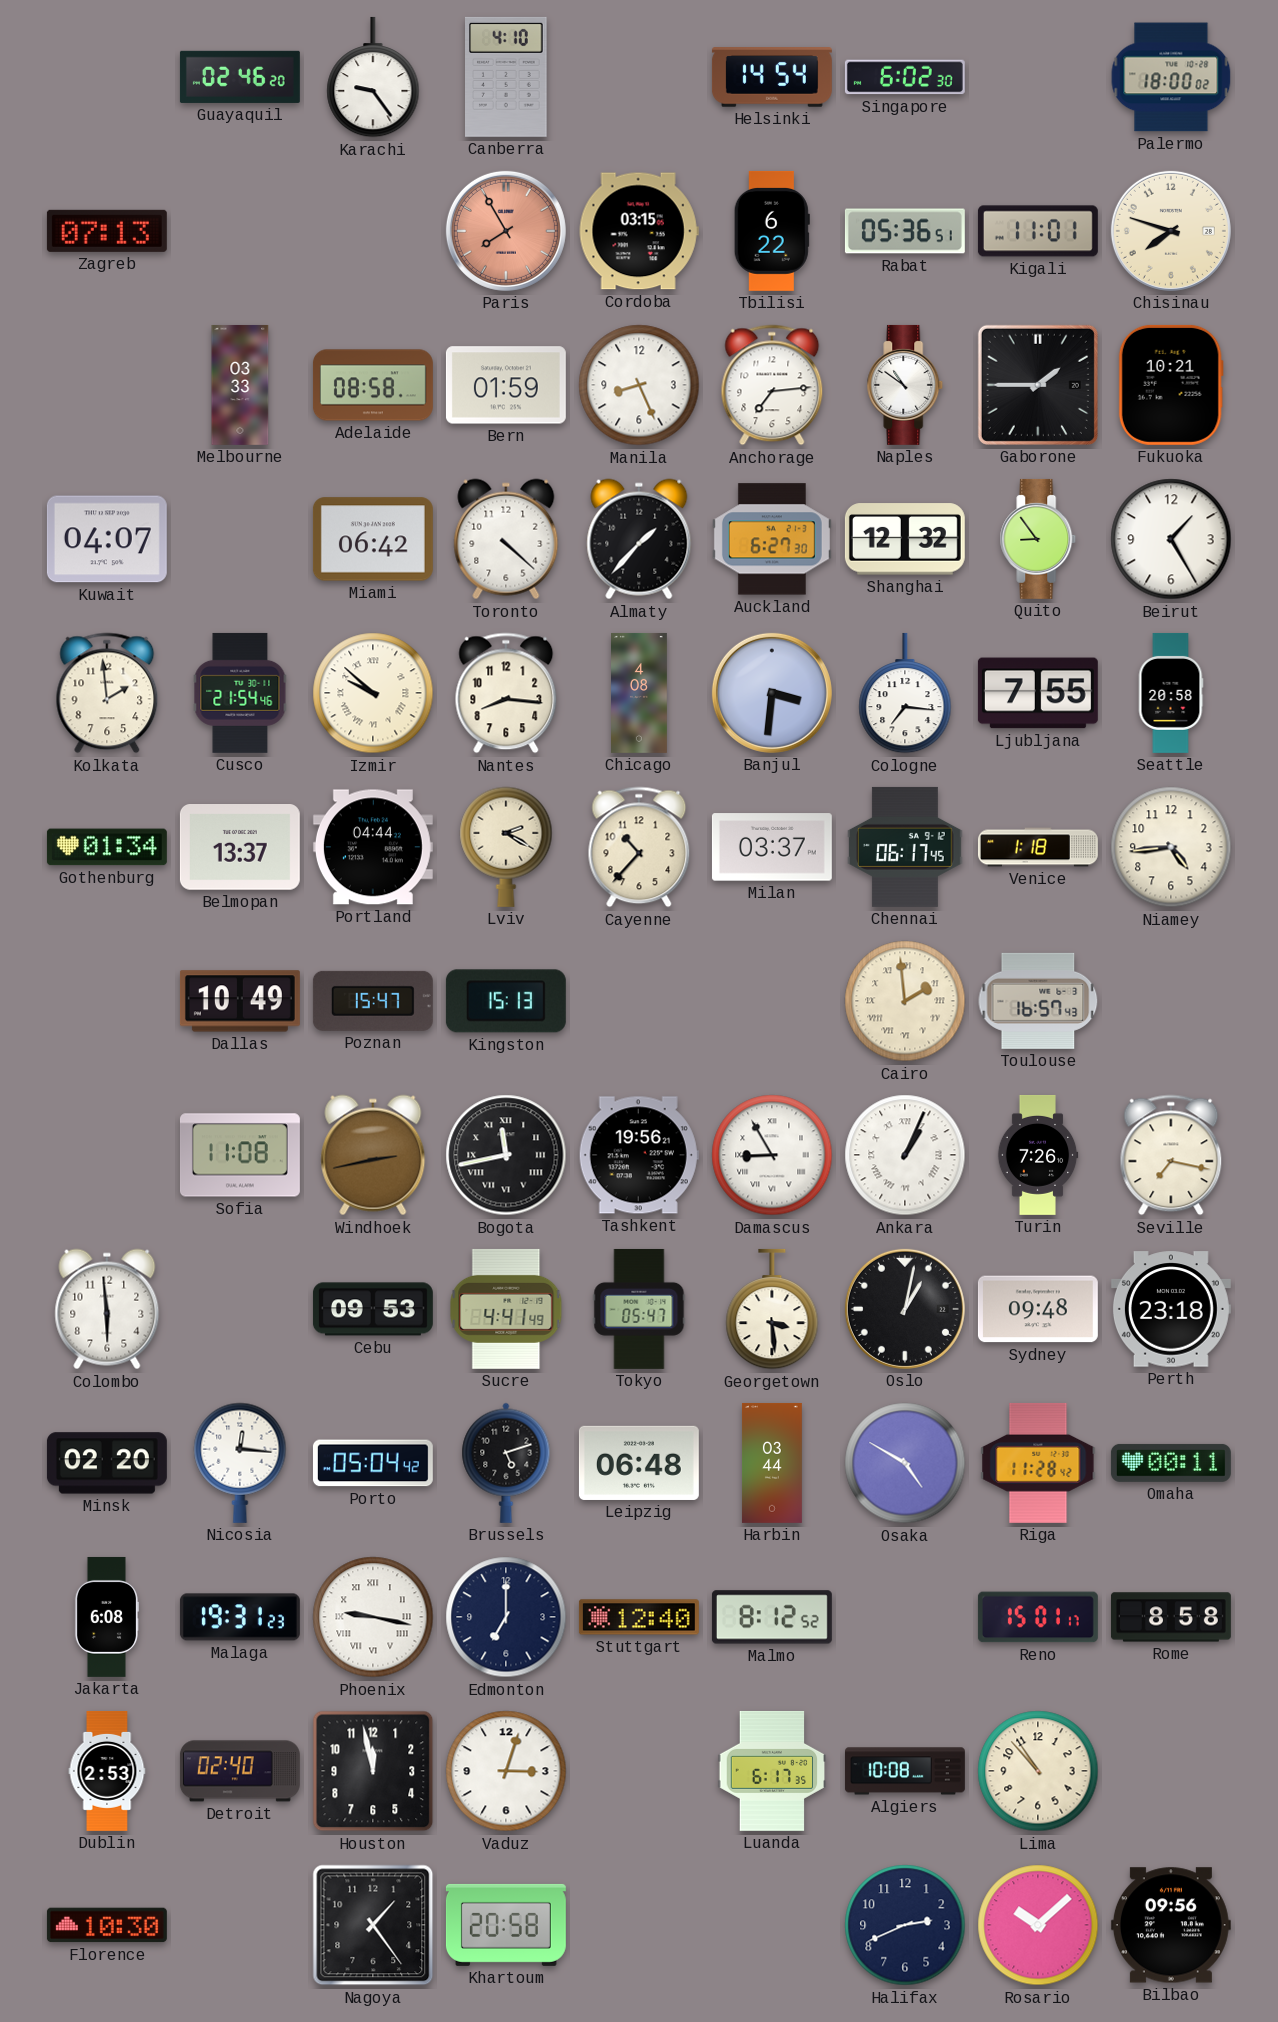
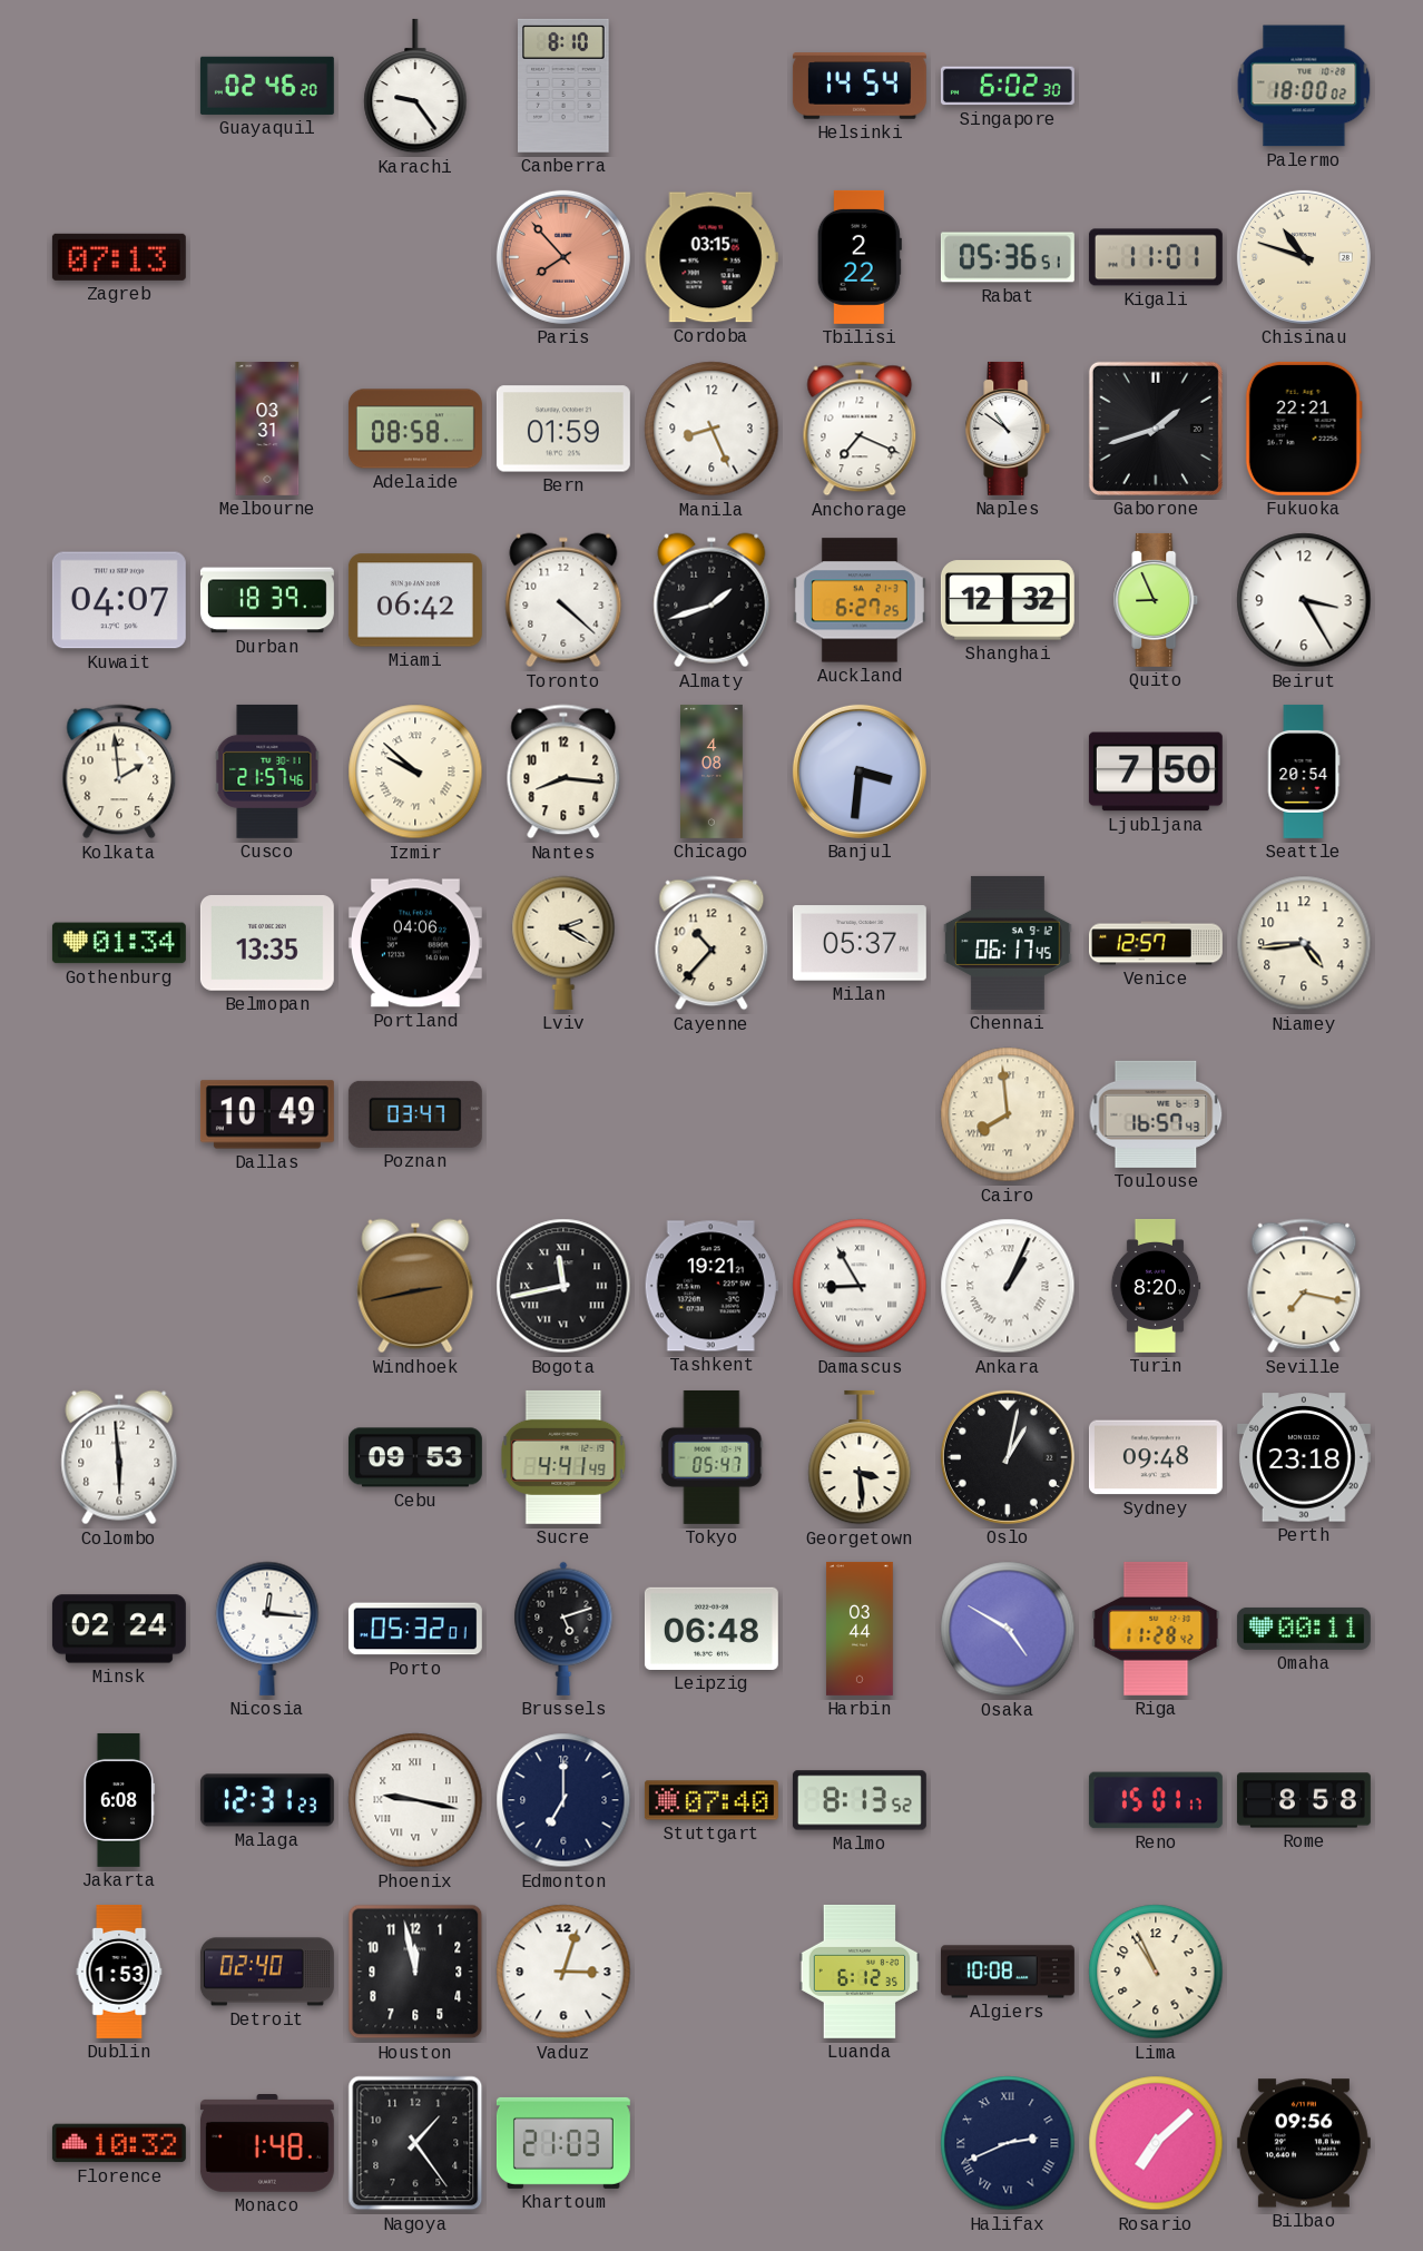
Canberra: 4:10 -> 8:10
Paris: 7:55 -> 7:53
Tbilisi: 6:22 -> 2:22
Chisinau: 7:48 -> 10:48
Melbourne: 03:33 -> 03:31
Anchorage: 7:14 -> 7:19
Gaborone: 1:45 -> 1:42
Fukuoka: 10:21 -> 22:21
Durban: none -> 18:39
Almaty: 1:37 -> 1:42
Auckland: 6:27:30 -> 6:27:25
Quito: 8:54 -> 8:56
Beirut: 1:25 -> 3:25
Cusco: 21:54 -> 21:57
Cologne: 7:16 -> none
Ljubljana: 7:55 -> 7:50
Seattle: 20:58 -> 20:54
Belmopan: 13:37 -> 13:35
Portland: 04:44 -> 04:06
Milan: 03:37 -> 05:37
Venice: 1:18 -> 12:57
Poznan: 15:47 -> 03:47
Kingston: 15:13 -> none
Cairo: 1:59 -> 7:59
Sofia: 11:08 -> none
Tashkent: 19:56 -> 19:21
Turin: 7:26 -> 8:20
Minsk: 02:20 -> 02:24
Porto: 05:04 -> 05:32
Malaga: 19:31 -> 12:31
Stuttgart: 12:40 -> 07:40
Malmo: 8:12 -> 8:13
Dublin: 2:53 -> 1:53
Luanda: 6:17 -> 6:12
Lima: 10:53 -> 10:56
Florence: 10:30 -> 10:32
Monaco: none -> 1:48
Khartoum: 20:58 -> 21:03
Halifax numerals: Arabic -> Roman
Rosario: 10:08 -> 7:08
